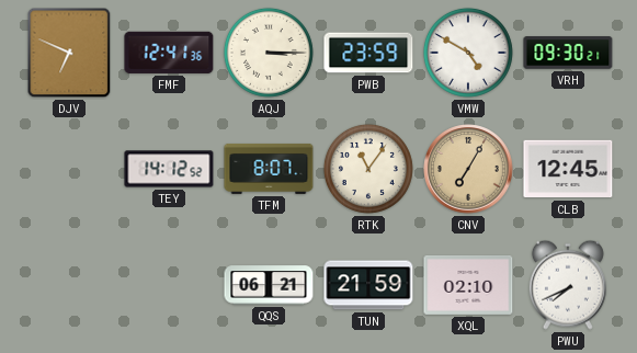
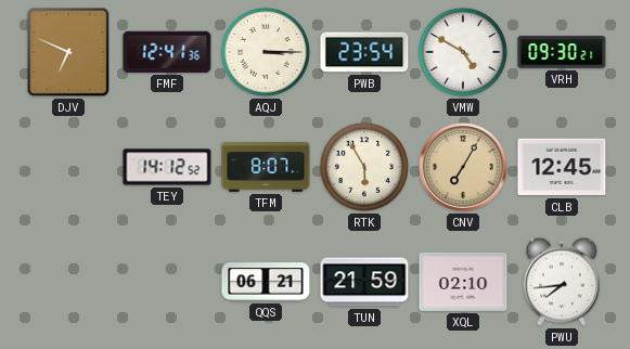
PWB: 23:59 -> 23:54
RTK: 11:06 -> 5:55
PWU: 7:41 -> 7:44
